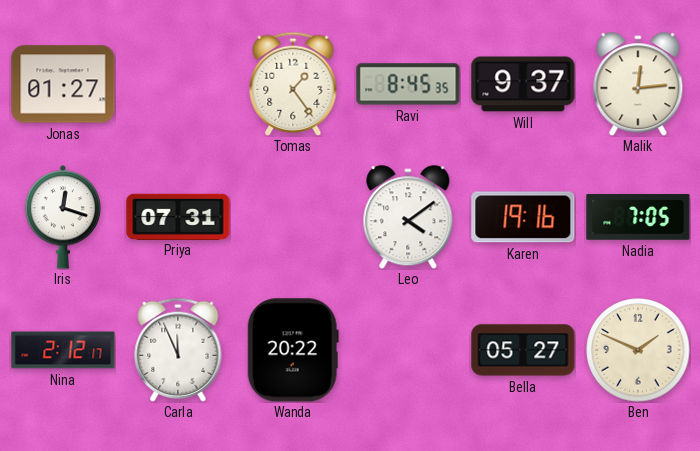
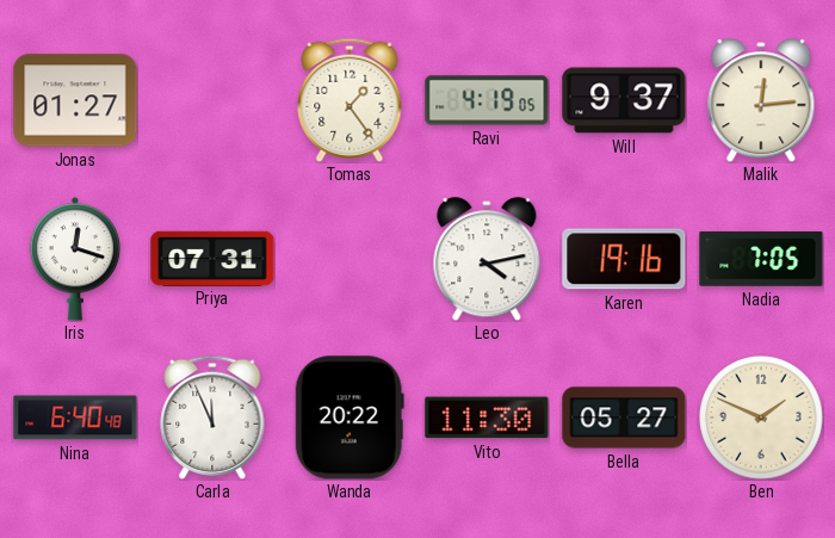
Ravi: 8:45 -> 4:19
Leo: 4:09 -> 4:13
Nina: 2:12 -> 6:40
Vito: none -> 11:30
